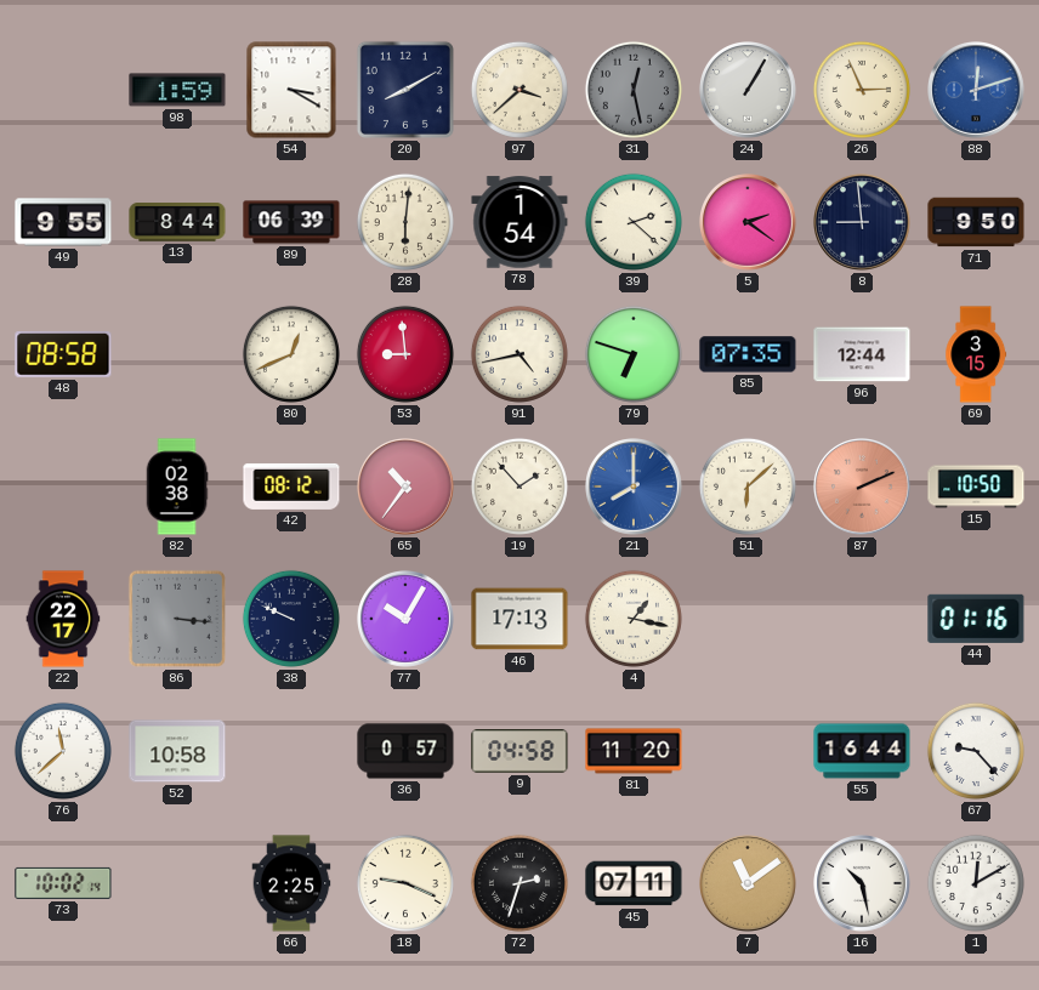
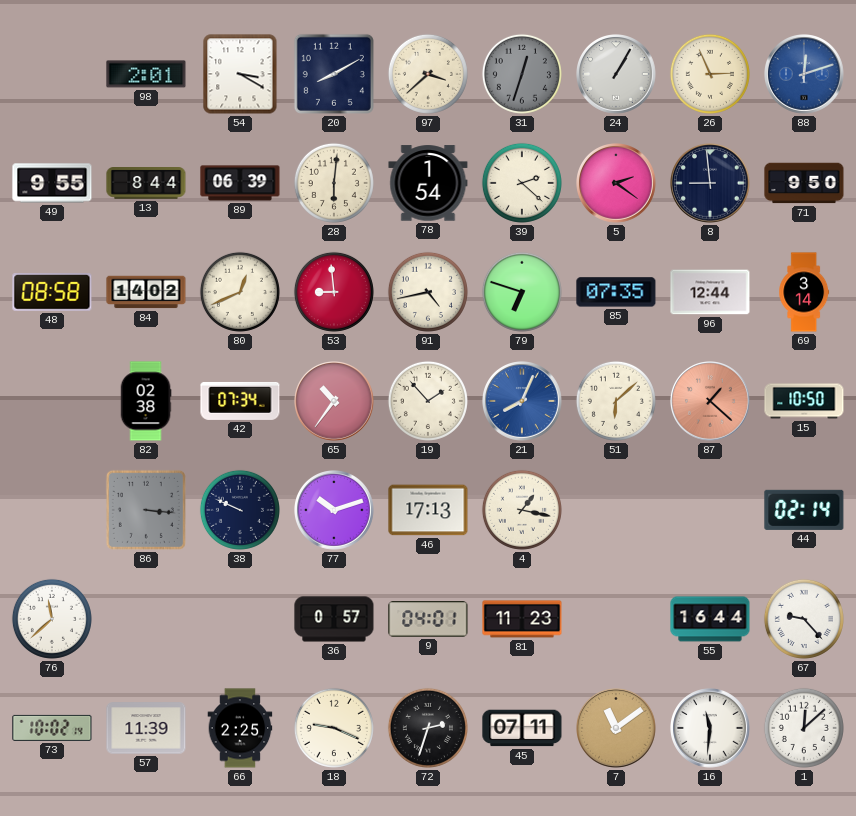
98: 1:59 -> 2:01
31: 12:28 -> 12:33
84: none -> 14:02
69: 3:15 -> 3:14
42: 08:12 -> 07:34
21: 8:00 -> 8:04
87: 2:11 -> 1:22
22: 22:17 -> none
77: 10:05 -> 10:12
44: 01:16 -> 02:14
52: 10:58 -> none
9: 04:58 -> 04:01
81: 11:20 -> 11:23
57: none -> 11:39
16: 10:28 -> 11:31
1: 12:10 -> 12:08
